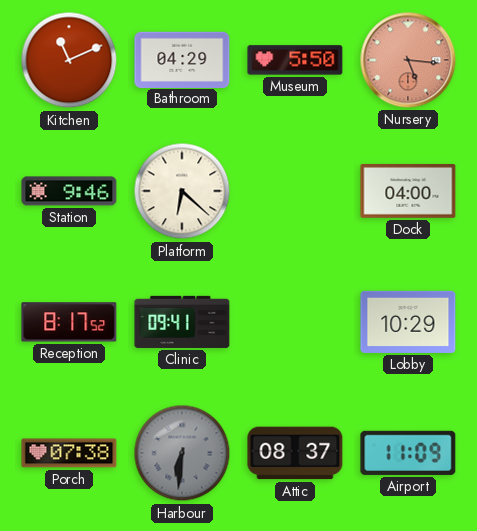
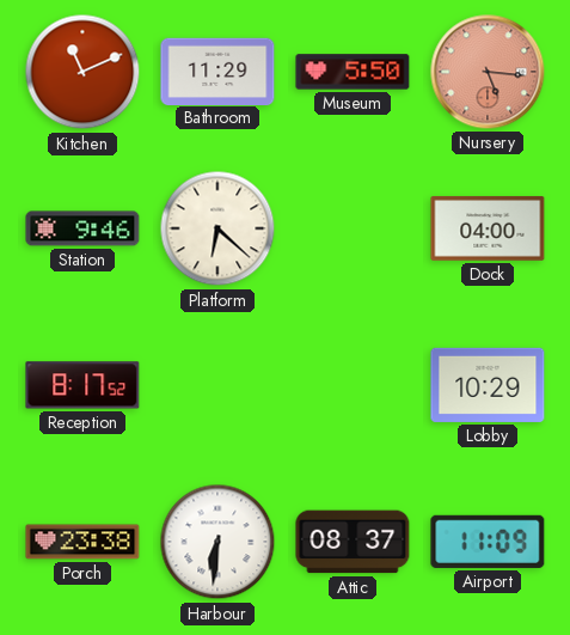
Bathroom: 04:29 -> 11:29
Clinic: 09:41 -> none
Porch: 07:38 -> 23:38
Harbour dial: grey -> white
